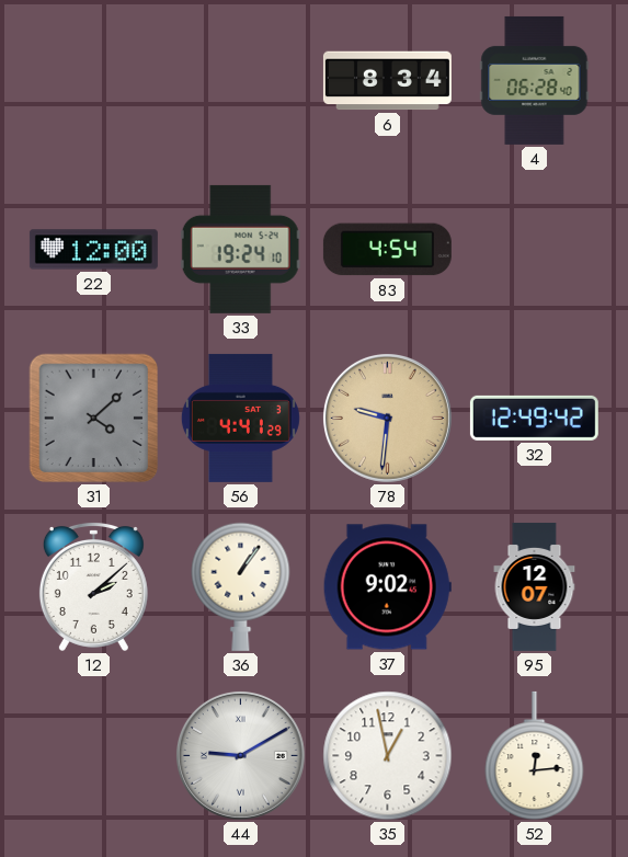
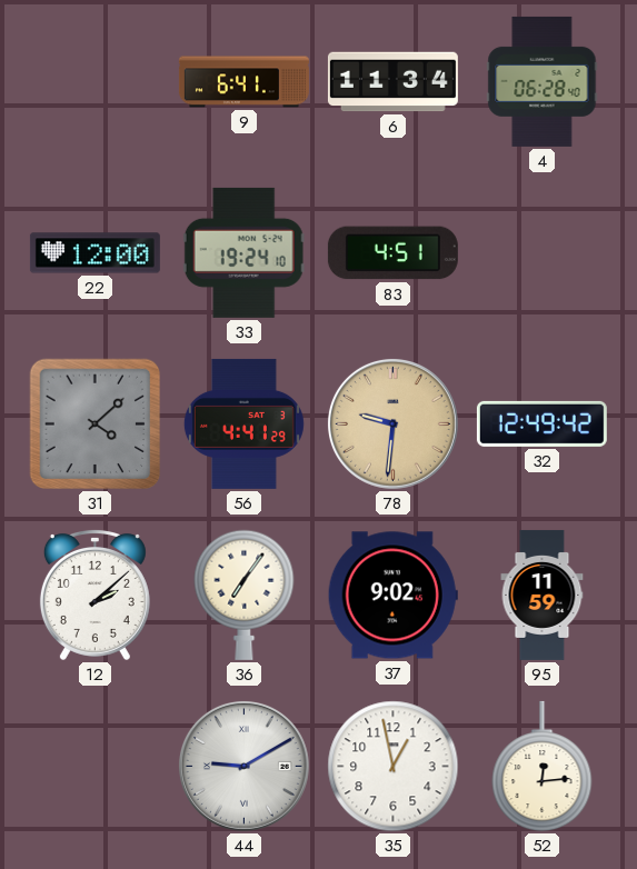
9: none -> 6:41
6: 8:34 -> 11:34
83: 4:54 -> 4:51
36: 1:06 -> 7:06
95: 12:07 -> 11:59
